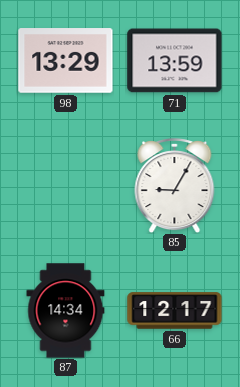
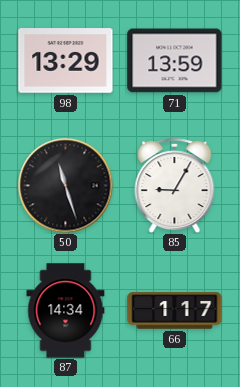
50: none -> 11:27
66: 12:17 -> 1:17
